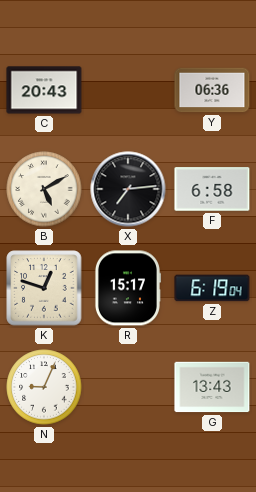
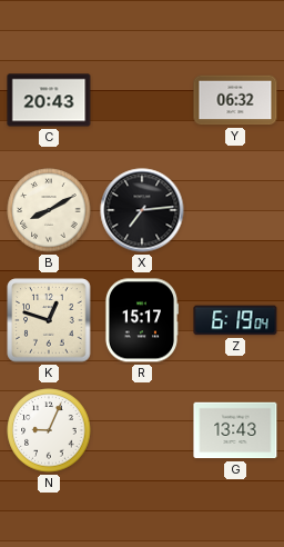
Y: 06:36 -> 06:32
B: 5:10 -> 8:10
F: 6:58 -> none
